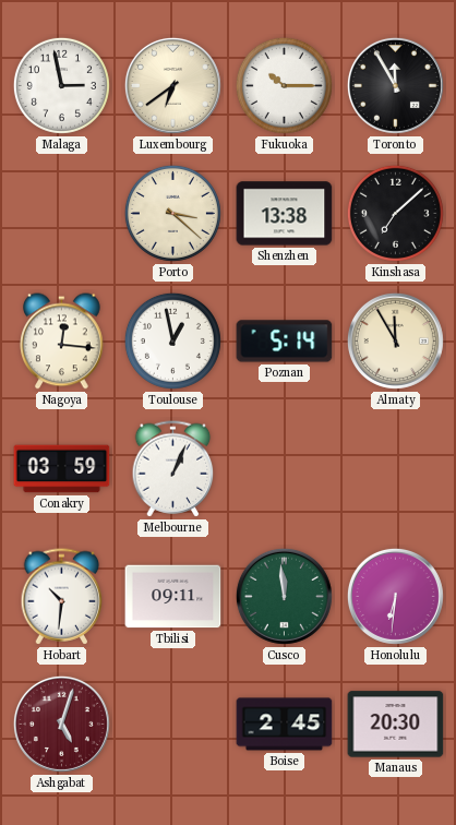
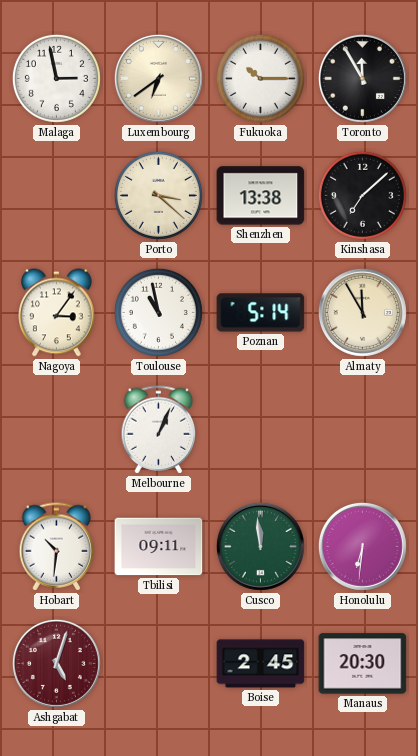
Nagoya: 12:16 -> 3:06
Toulouse: 12:58 -> 10:58
Conakry: 03:59 -> none
